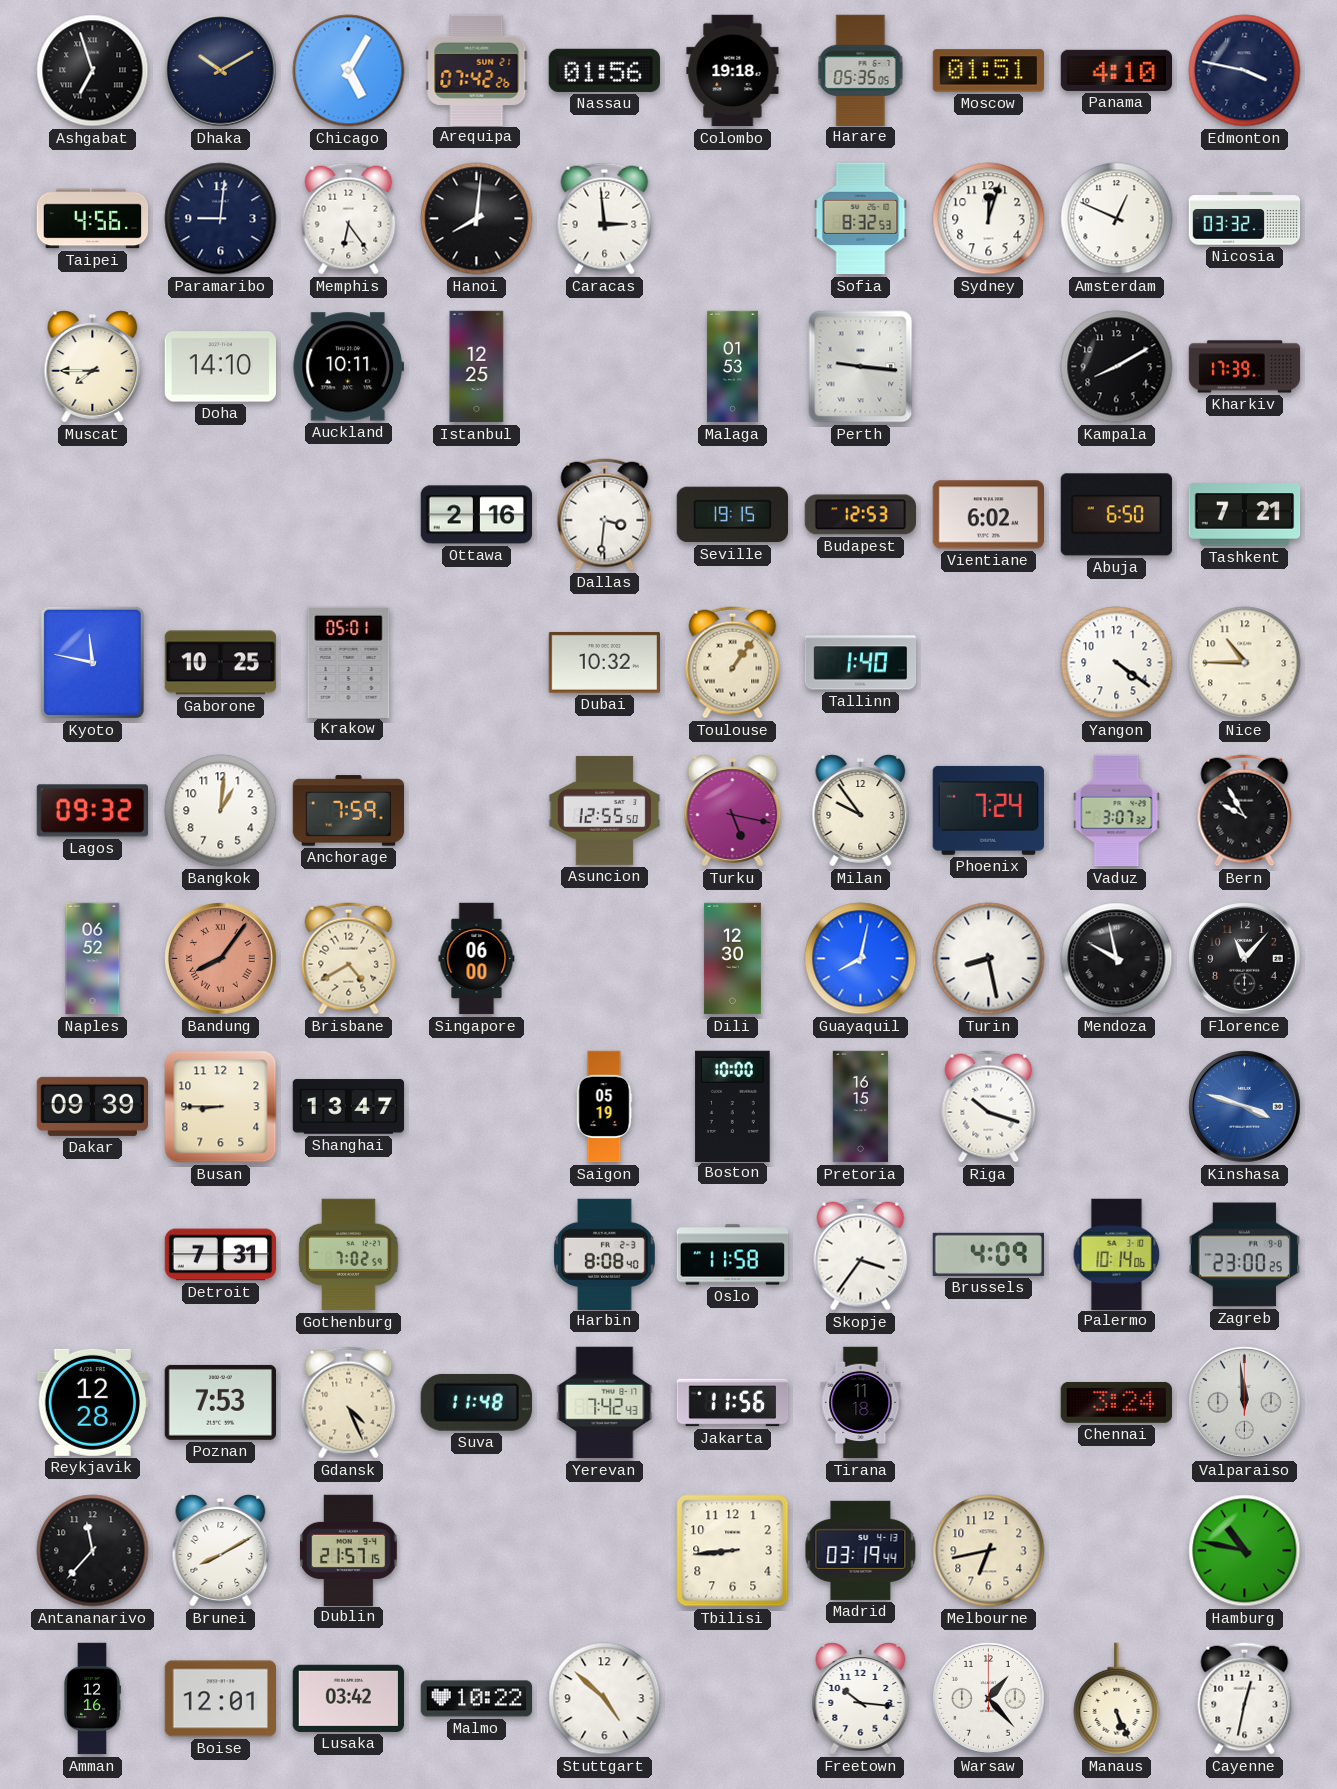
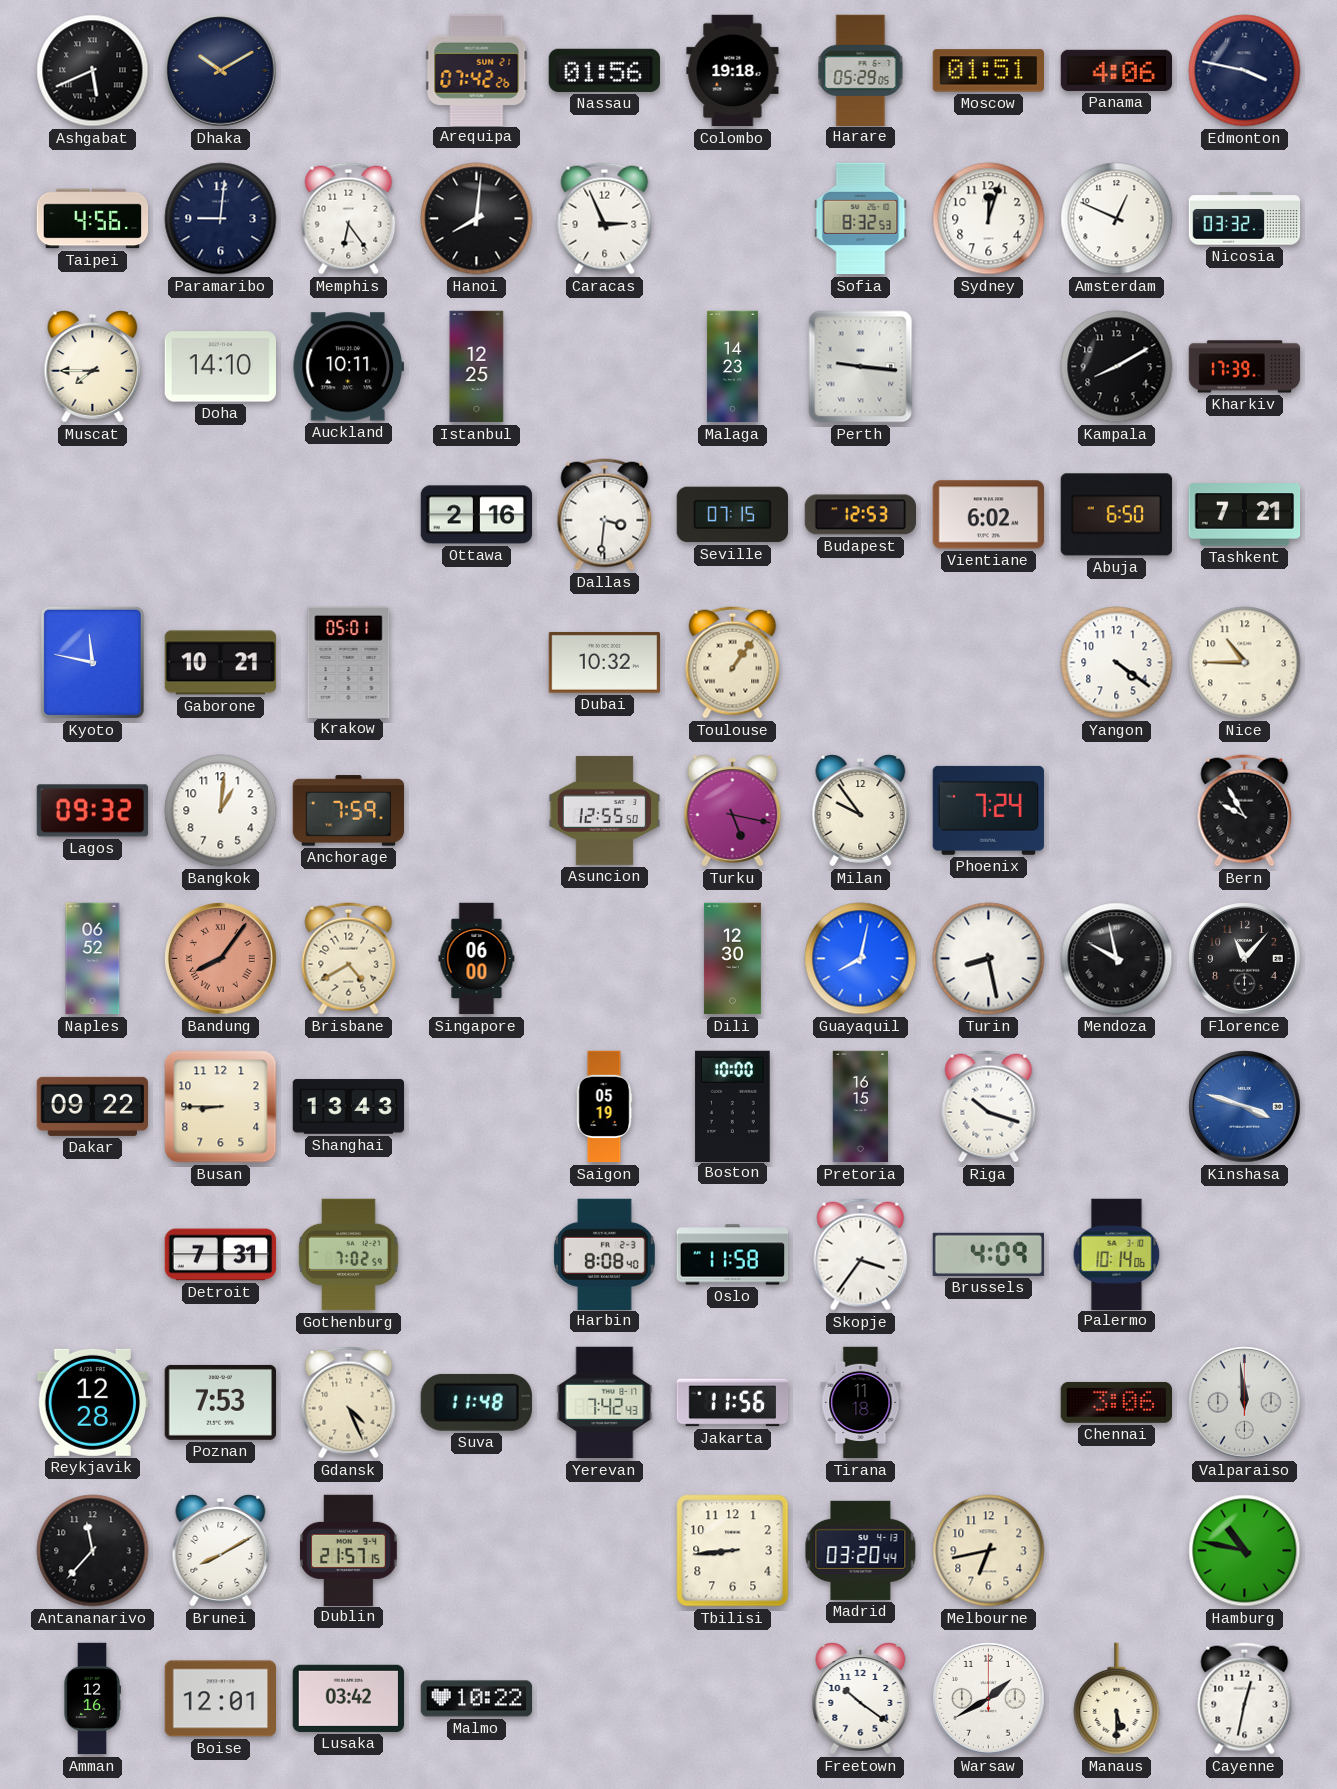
Ashgabat: 6:57 -> 5:41
Chicago: 5:05 -> none
Harare: 05:35 -> 05:29
Panama: 4:10 -> 4:06
Caracas: 2:59 -> 2:56
Malaga: 01:53 -> 14:23
Seville: 19:15 -> 07:15
Gaborone: 10:25 -> 10:21
Tallinn: 1:40 -> none
Vaduz: 3:07 -> none
Dakar: 09:39 -> 09:22
Shanghai: 13:47 -> 13:43
Zagreb: 23:00 -> none
Chennai: 3:24 -> 3:06
Madrid: 03:19 -> 03:20
Stuttgart: 4:52 -> none
Freetown: 10:16 -> 10:21
Warsaw: 1:23 -> 1:40
Manaus: 5:26 -> 5:30
